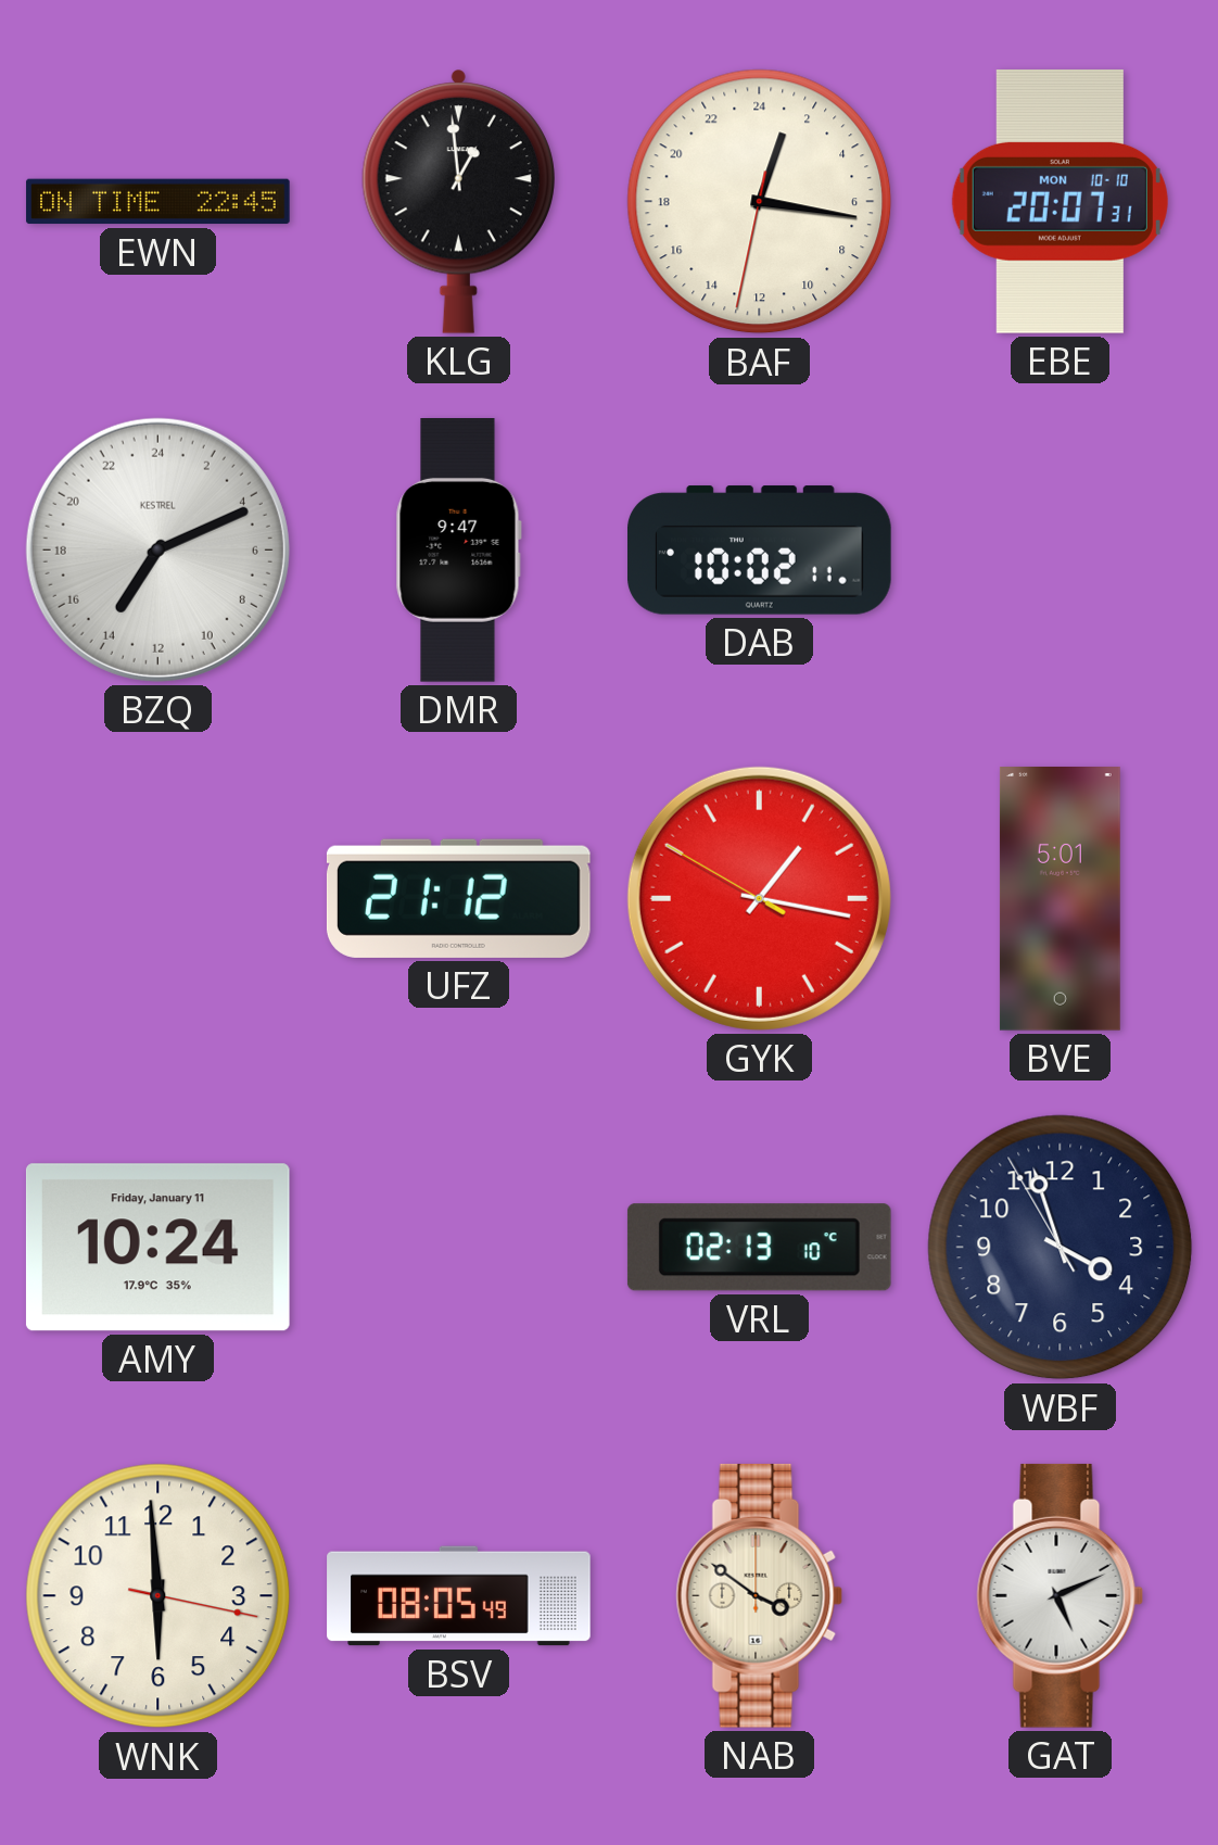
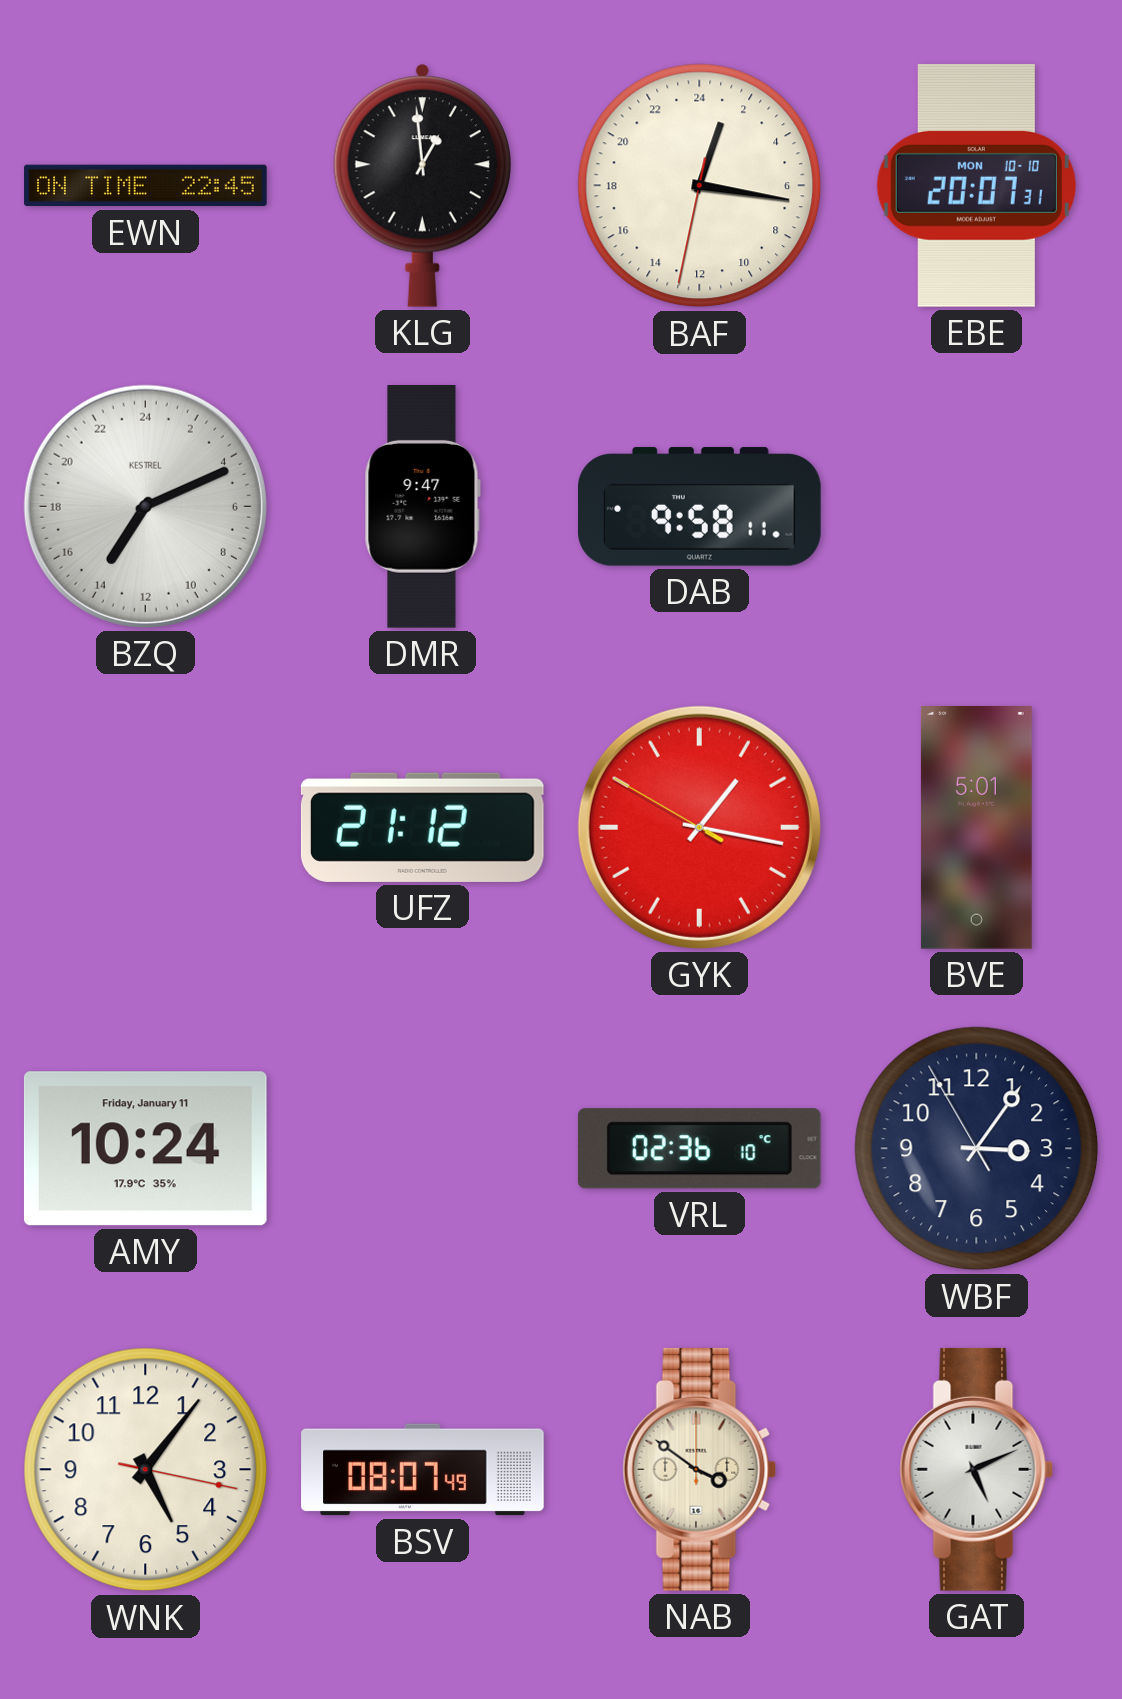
DAB: 10:02 -> 9:58
VRL: 02:13 -> 02:36
WBF: 3:56 -> 3:05
WNK: 5:59 -> 5:06
BSV: 08:05 -> 08:07
